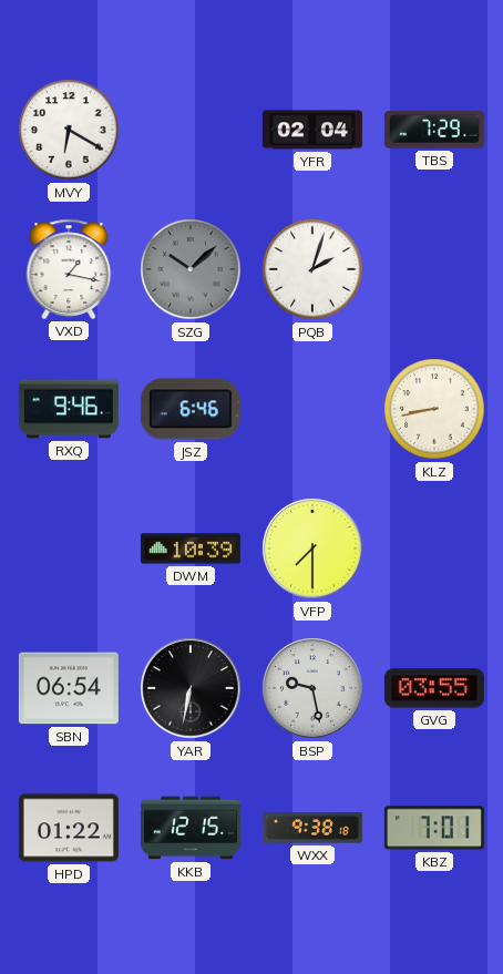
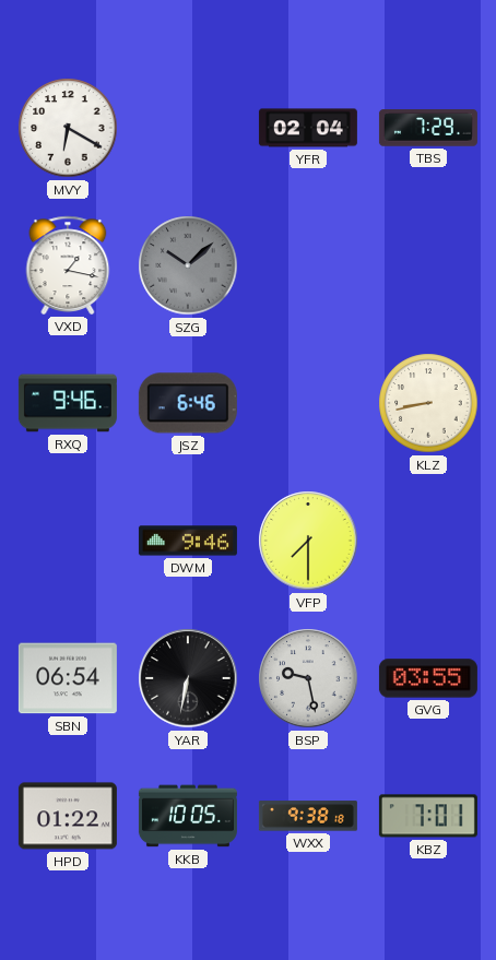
PQB: 2:03 -> none
DWM: 10:39 -> 9:46
KKB: 12:15 -> 10:05
